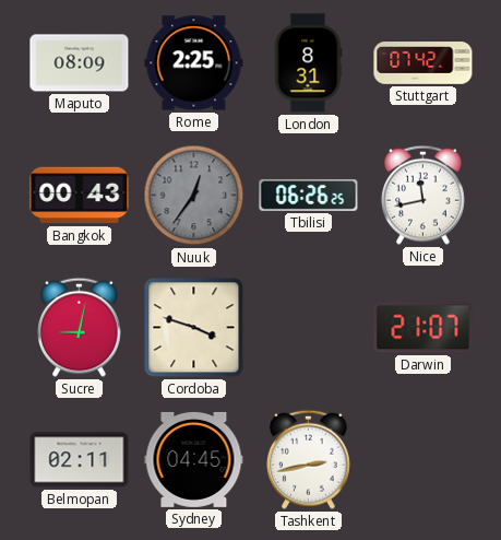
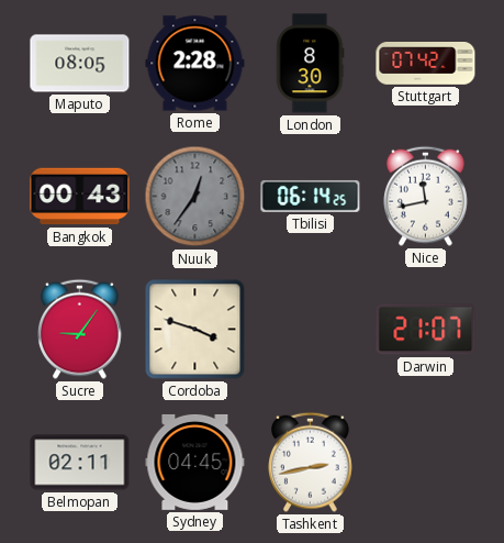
Maputo: 08:09 -> 08:05
Rome: 2:25 -> 2:28
London: 8:31 -> 8:30
Tbilisi: 06:26 -> 06:14
Sucre: 9:02 -> 9:06
